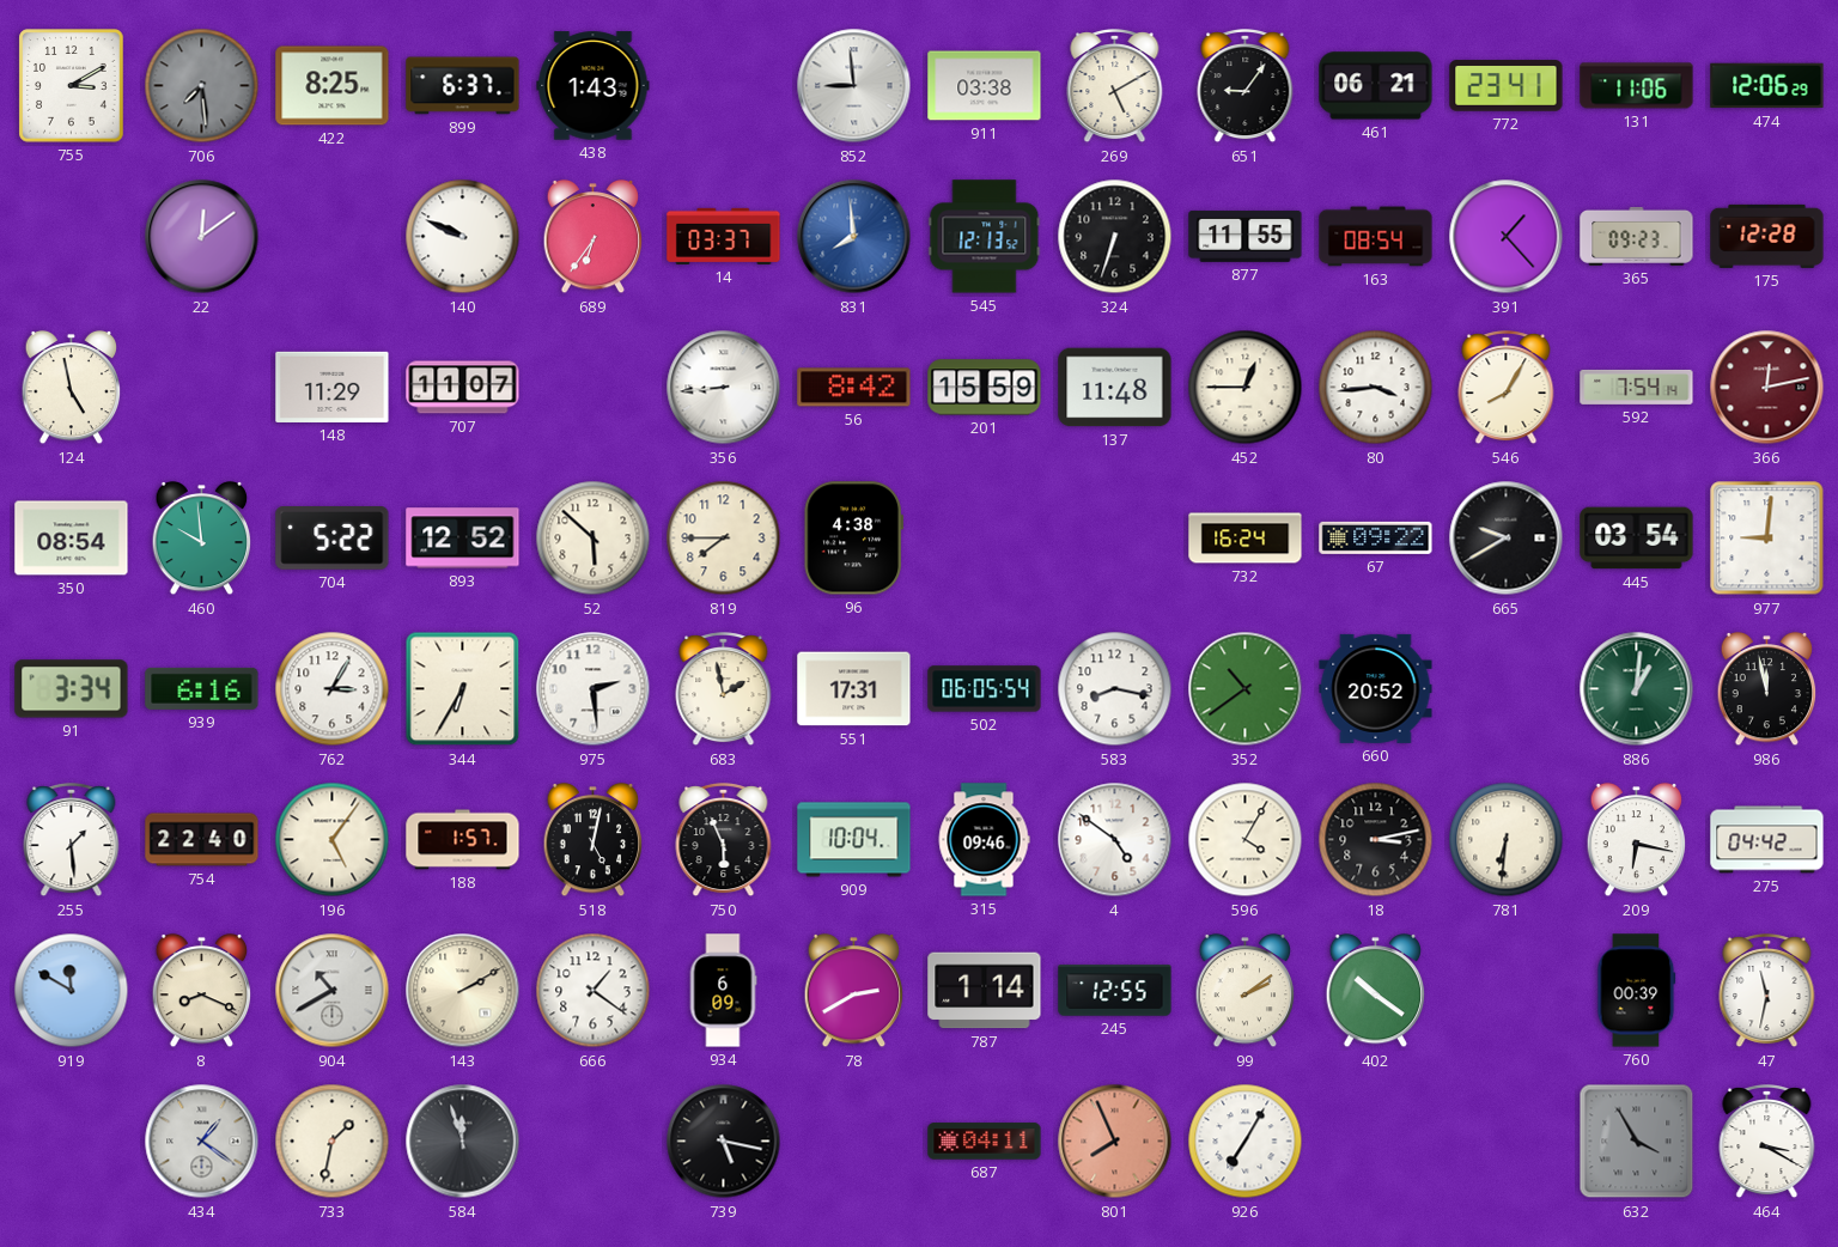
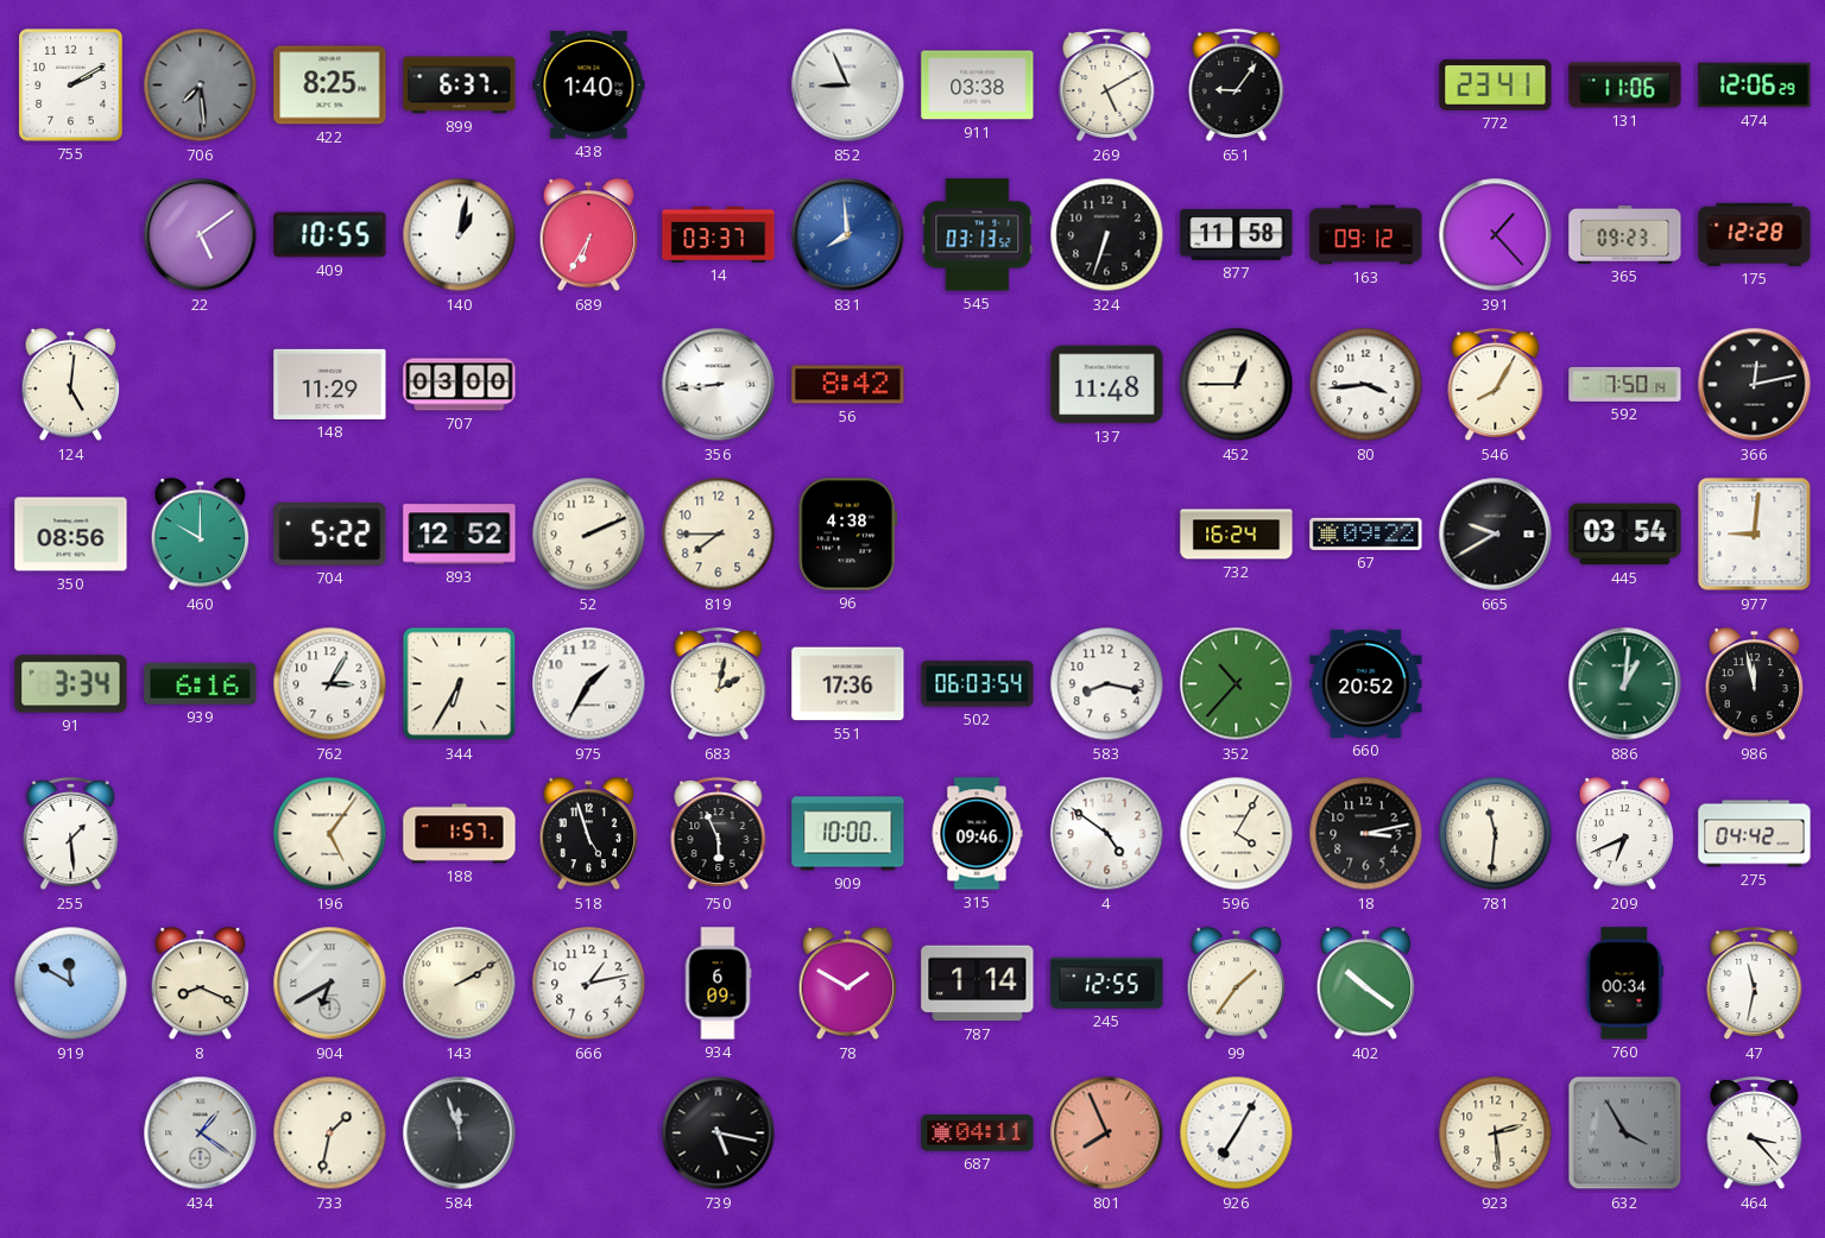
755: 3:10 -> 2:10
438: 1:43 -> 1:40
852: 8:59 -> 8:56
461: 06:21 -> none
22: 12:09 -> 5:09
409: none -> 10:55
140: 9:49 -> 1:02
689: 6:36 -> 6:35
545: 12:13 -> 03:13
877: 11:55 -> 11:58
163: 08:54 -> 09:12
124: 4:58 -> 5:01
707: 11:07 -> 03:00
201: 15:59 -> none
592: 7:54 -> 7:50
366 dial: burgundy -> black
350: 08:54 -> 08:56
460: 9:59 -> 10:00
52: 5:52 -> 2:11
975: 2:29 -> 1:35
683: 1:58 -> 2:02
551: 17:31 -> 17:36
502: 06:05 -> 06:03
352: 10:39 -> 10:37
754: 22:40 -> none
518: 5:02 -> 4:57
909: 10:04 -> 10:00
781: 6:31 -> 11:31
209: 6:17 -> 6:41
904: 10:40 -> 6:40
666: 1:21 -> 1:13
78: 2:40 -> 1:50
99: 2:09 -> 1:36
760: 00:39 -> 00:34
923: none -> 2:29
464: 3:20 -> 3:23
